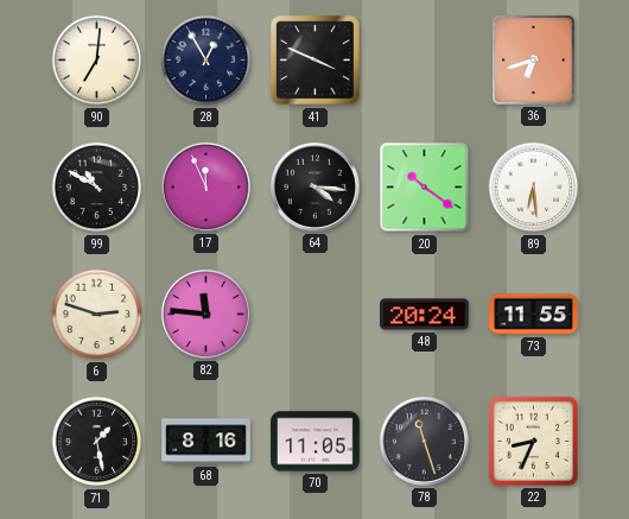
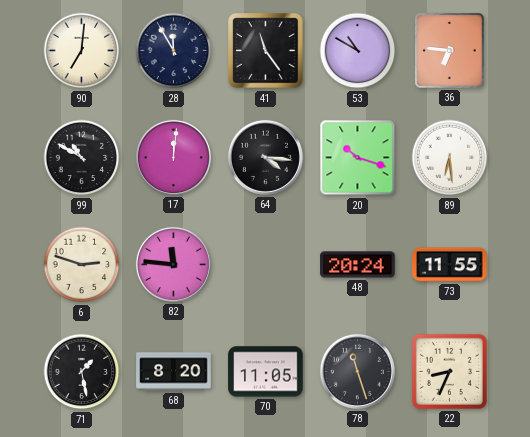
28: 12:55 -> 11:55
41: 3:49 -> 11:24
53: none -> 10:50
36: 6:42 -> 6:46
17: 11:56 -> 12:01
20: 10:21 -> 10:18
68: 8:16 -> 8:20
